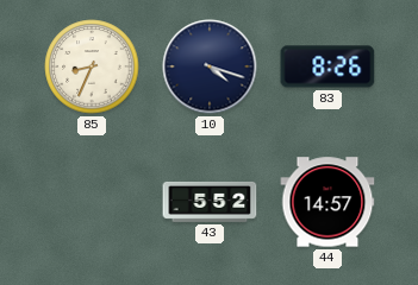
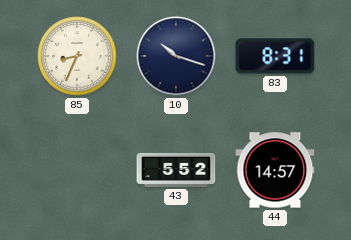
10: 4:18 -> 10:18
83: 8:26 -> 8:31
